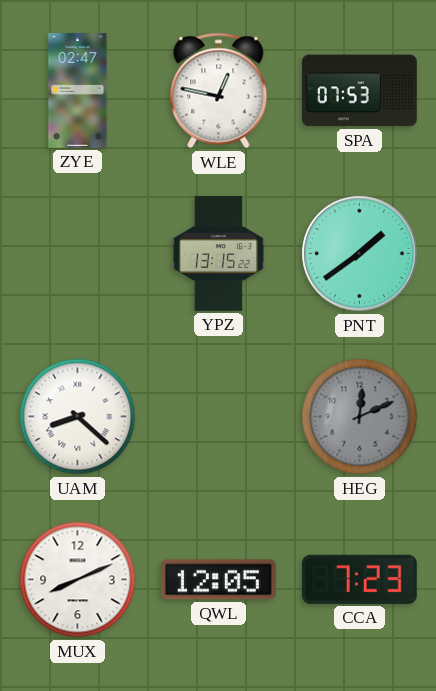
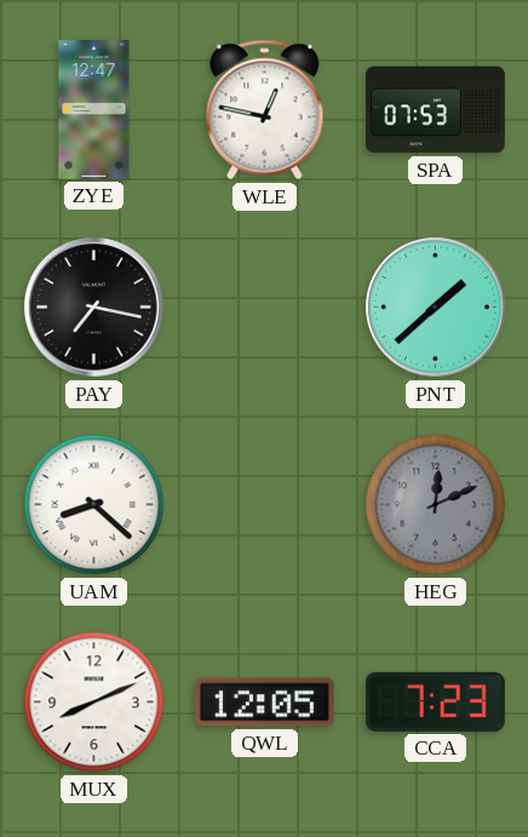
ZYE: 02:47 -> 12:47
PAY: none -> 7:17
YPZ: 13:15 -> none
PNT: 1:39 -> 1:38
